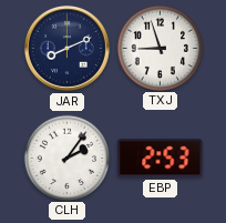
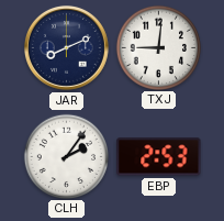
TXJ: 8:57 -> 9:01
